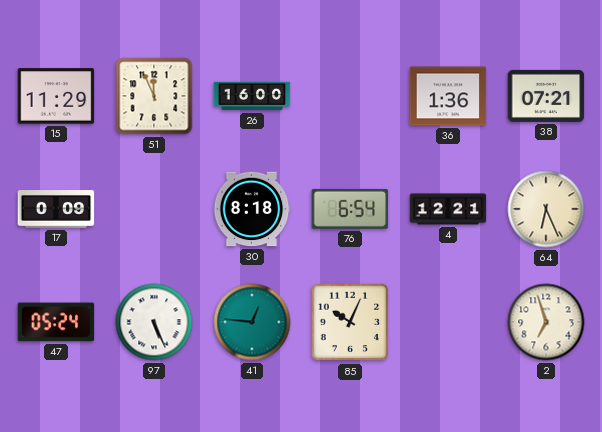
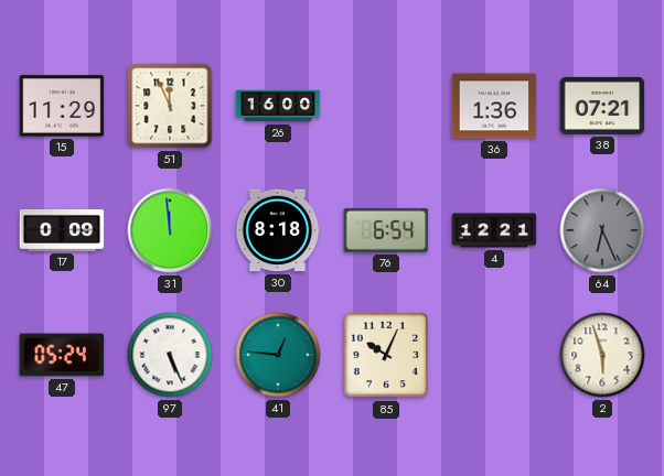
31: none -> 11:59
64 dial: cream -> grey
2: 6:57 -> 5:57
